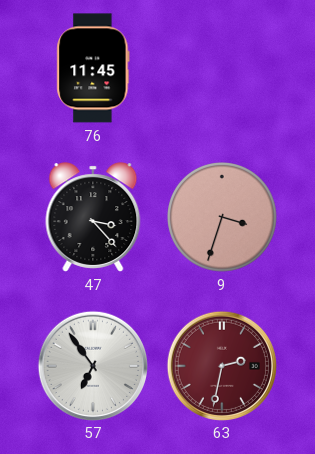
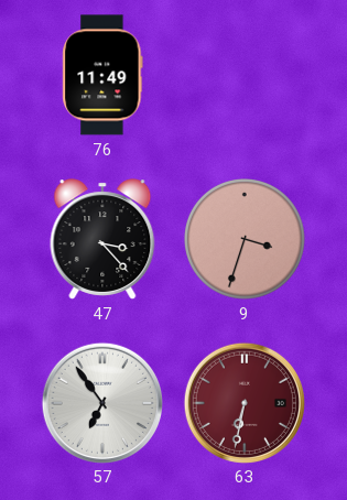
76: 11:45 -> 11:49
63: 2:32 -> 6:32
